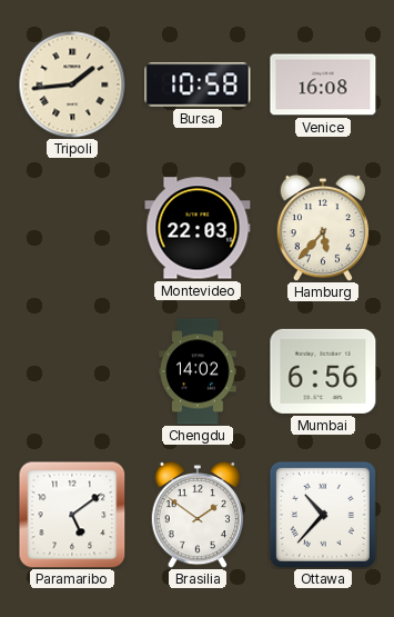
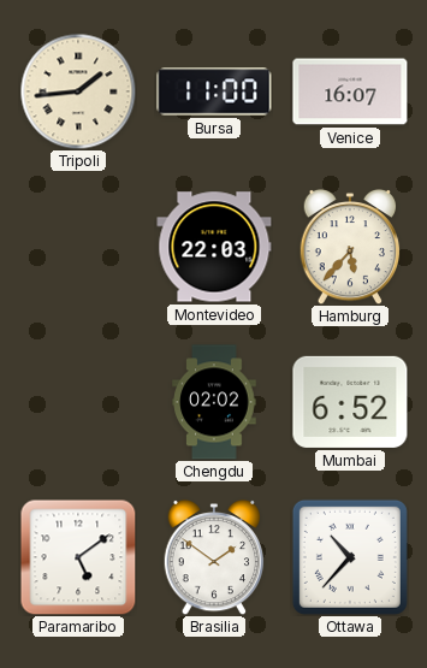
Bursa: 10:58 -> 11:00
Venice: 16:08 -> 16:07
Chengdu: 14:02 -> 02:02
Mumbai: 6:56 -> 6:52
